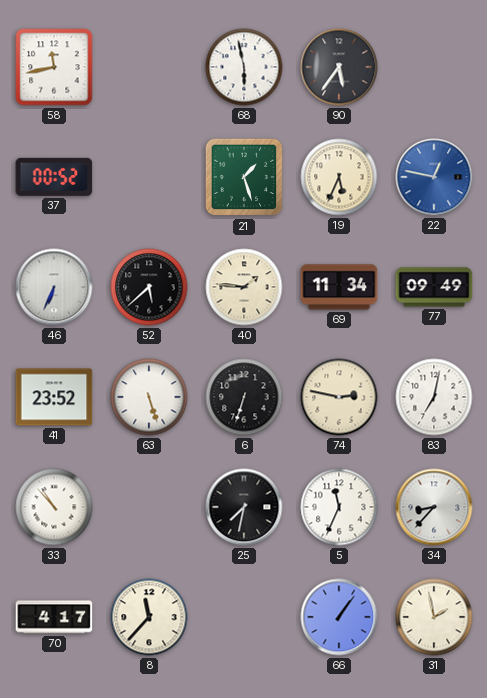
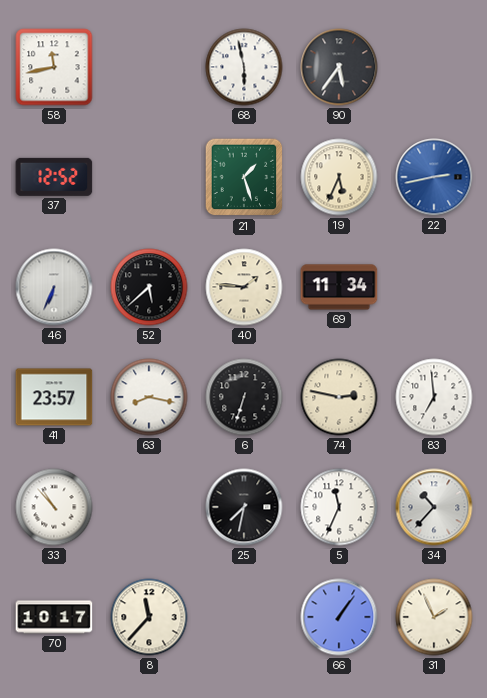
37: 00:52 -> 12:52
22: 12:47 -> 2:43
77: 09:49 -> none
41: 23:52 -> 23:57
63: 5:27 -> 8:17
83: 7:02 -> 6:59
34: 8:37 -> 10:37
70: 4:17 -> 10:17
31: 1:58 -> 1:56
